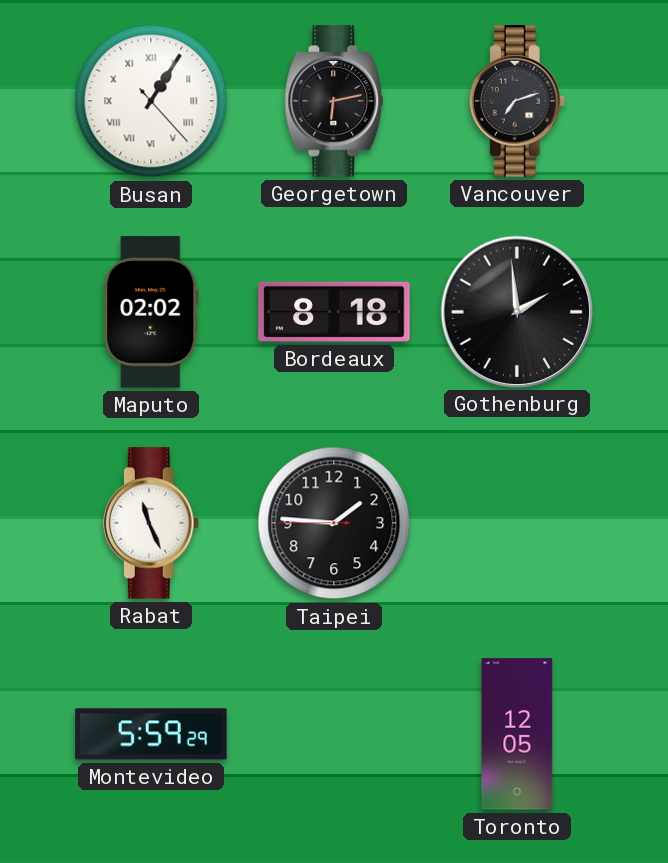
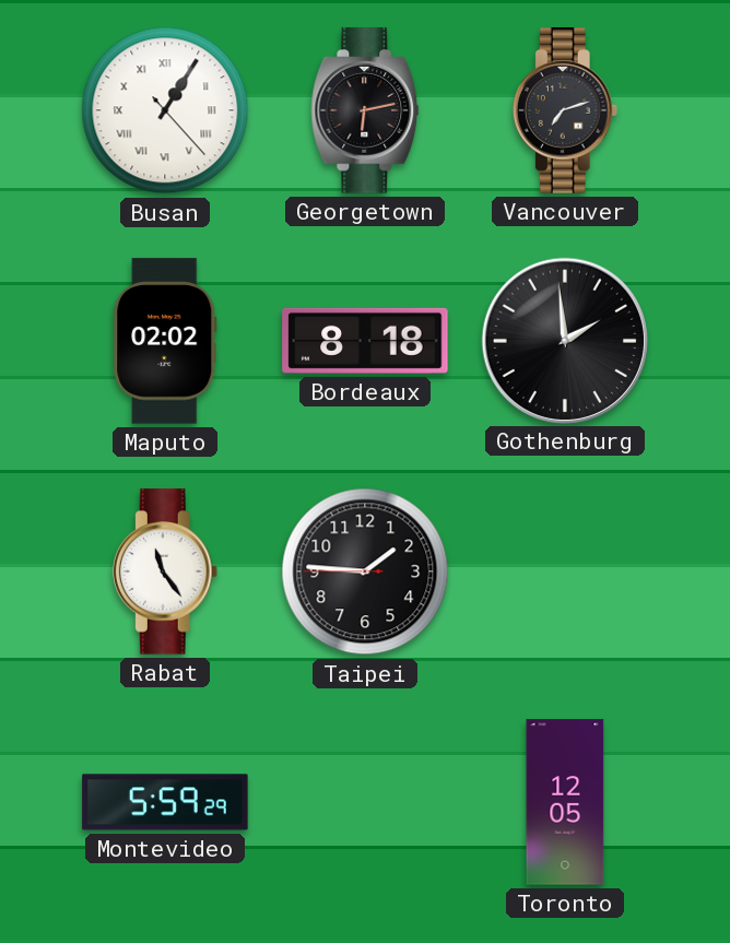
Rabat: 11:26 -> 11:24
